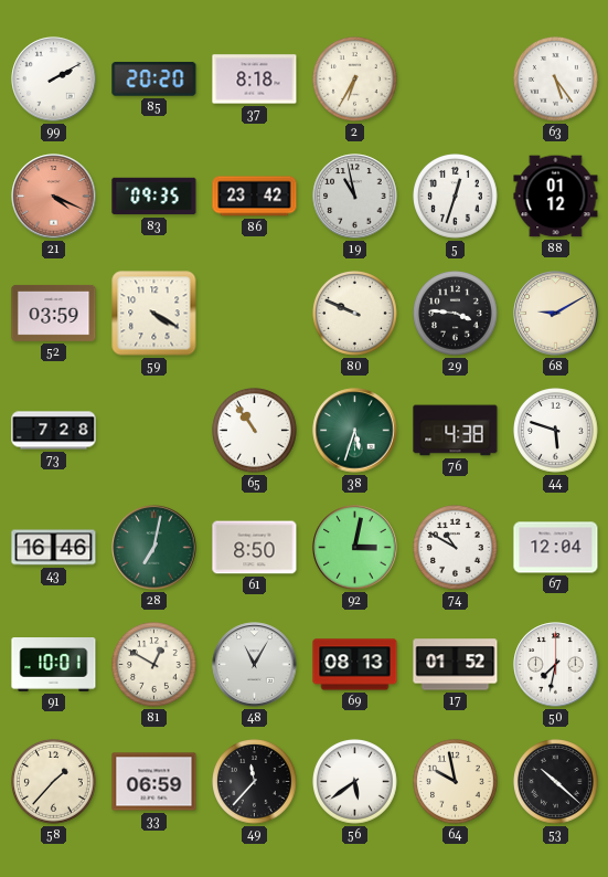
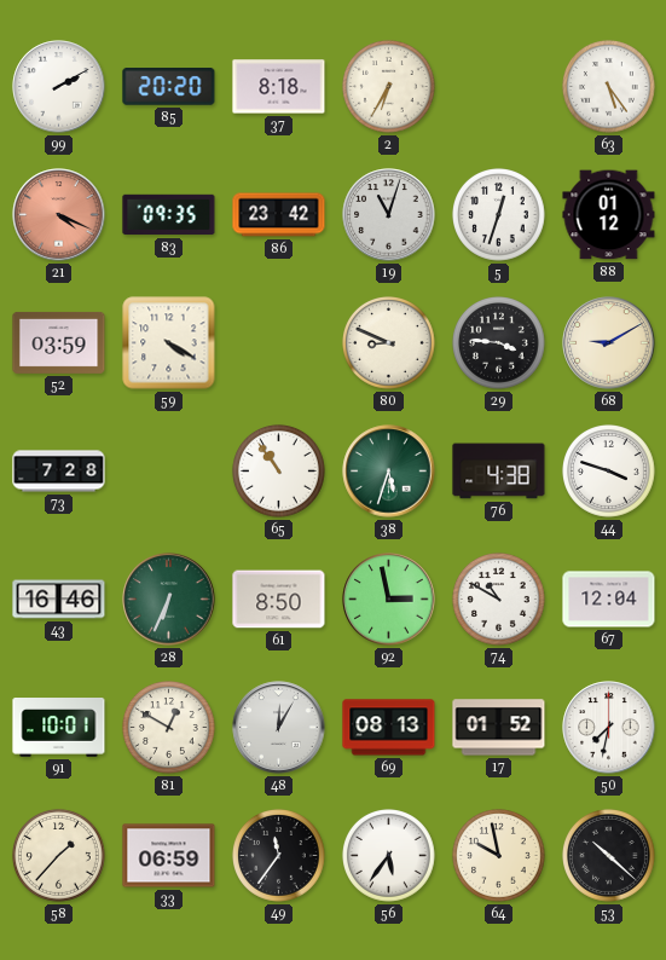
19: 10:58 -> 11:03
80: 9:49 -> 8:49
44: 5:48 -> 3:48
28: 7:02 -> 6:34
92: 3:02 -> 2:58
48: 11:05 -> 12:05
49: 11:37 -> 11:36
56: 5:39 -> 5:36
